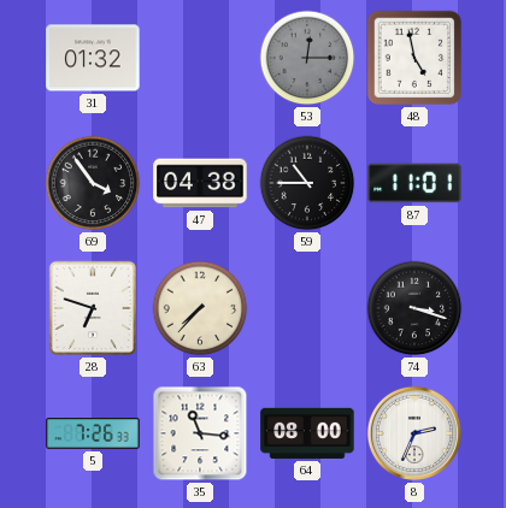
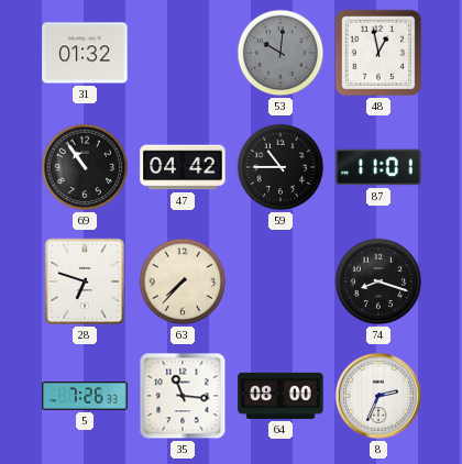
53: 12:15 -> 10:01
48: 4:58 -> 12:58
69: 3:54 -> 10:54
47: 04:38 -> 04:42
74: 3:18 -> 8:18
